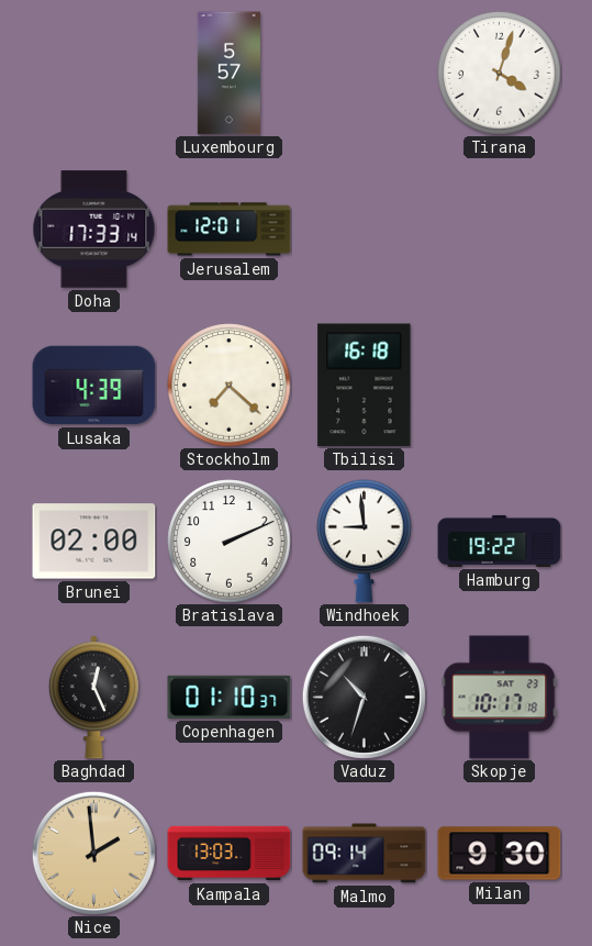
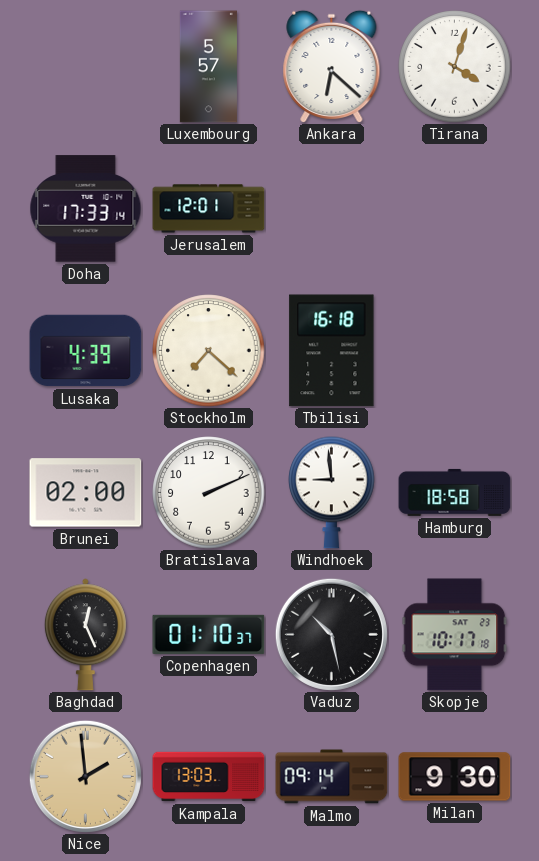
Ankara: none -> 6:22
Hamburg: 19:22 -> 18:58
Vaduz: 10:33 -> 10:28
